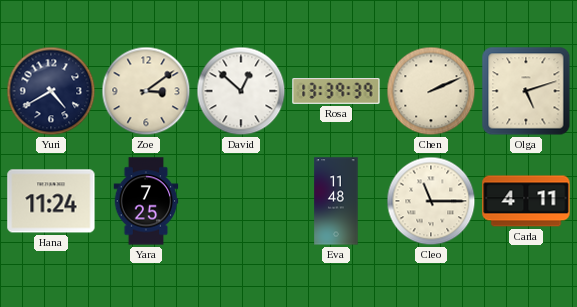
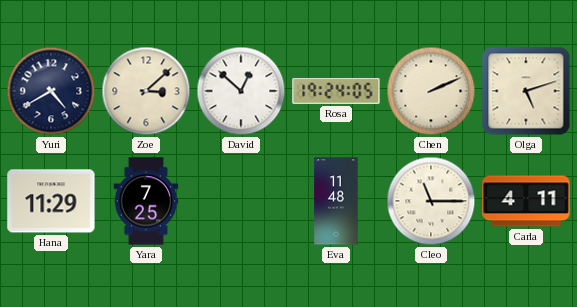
Zoe: 3:09 -> 3:08
Rosa: 13:39 -> 19:24
Hana: 11:24 -> 11:29
